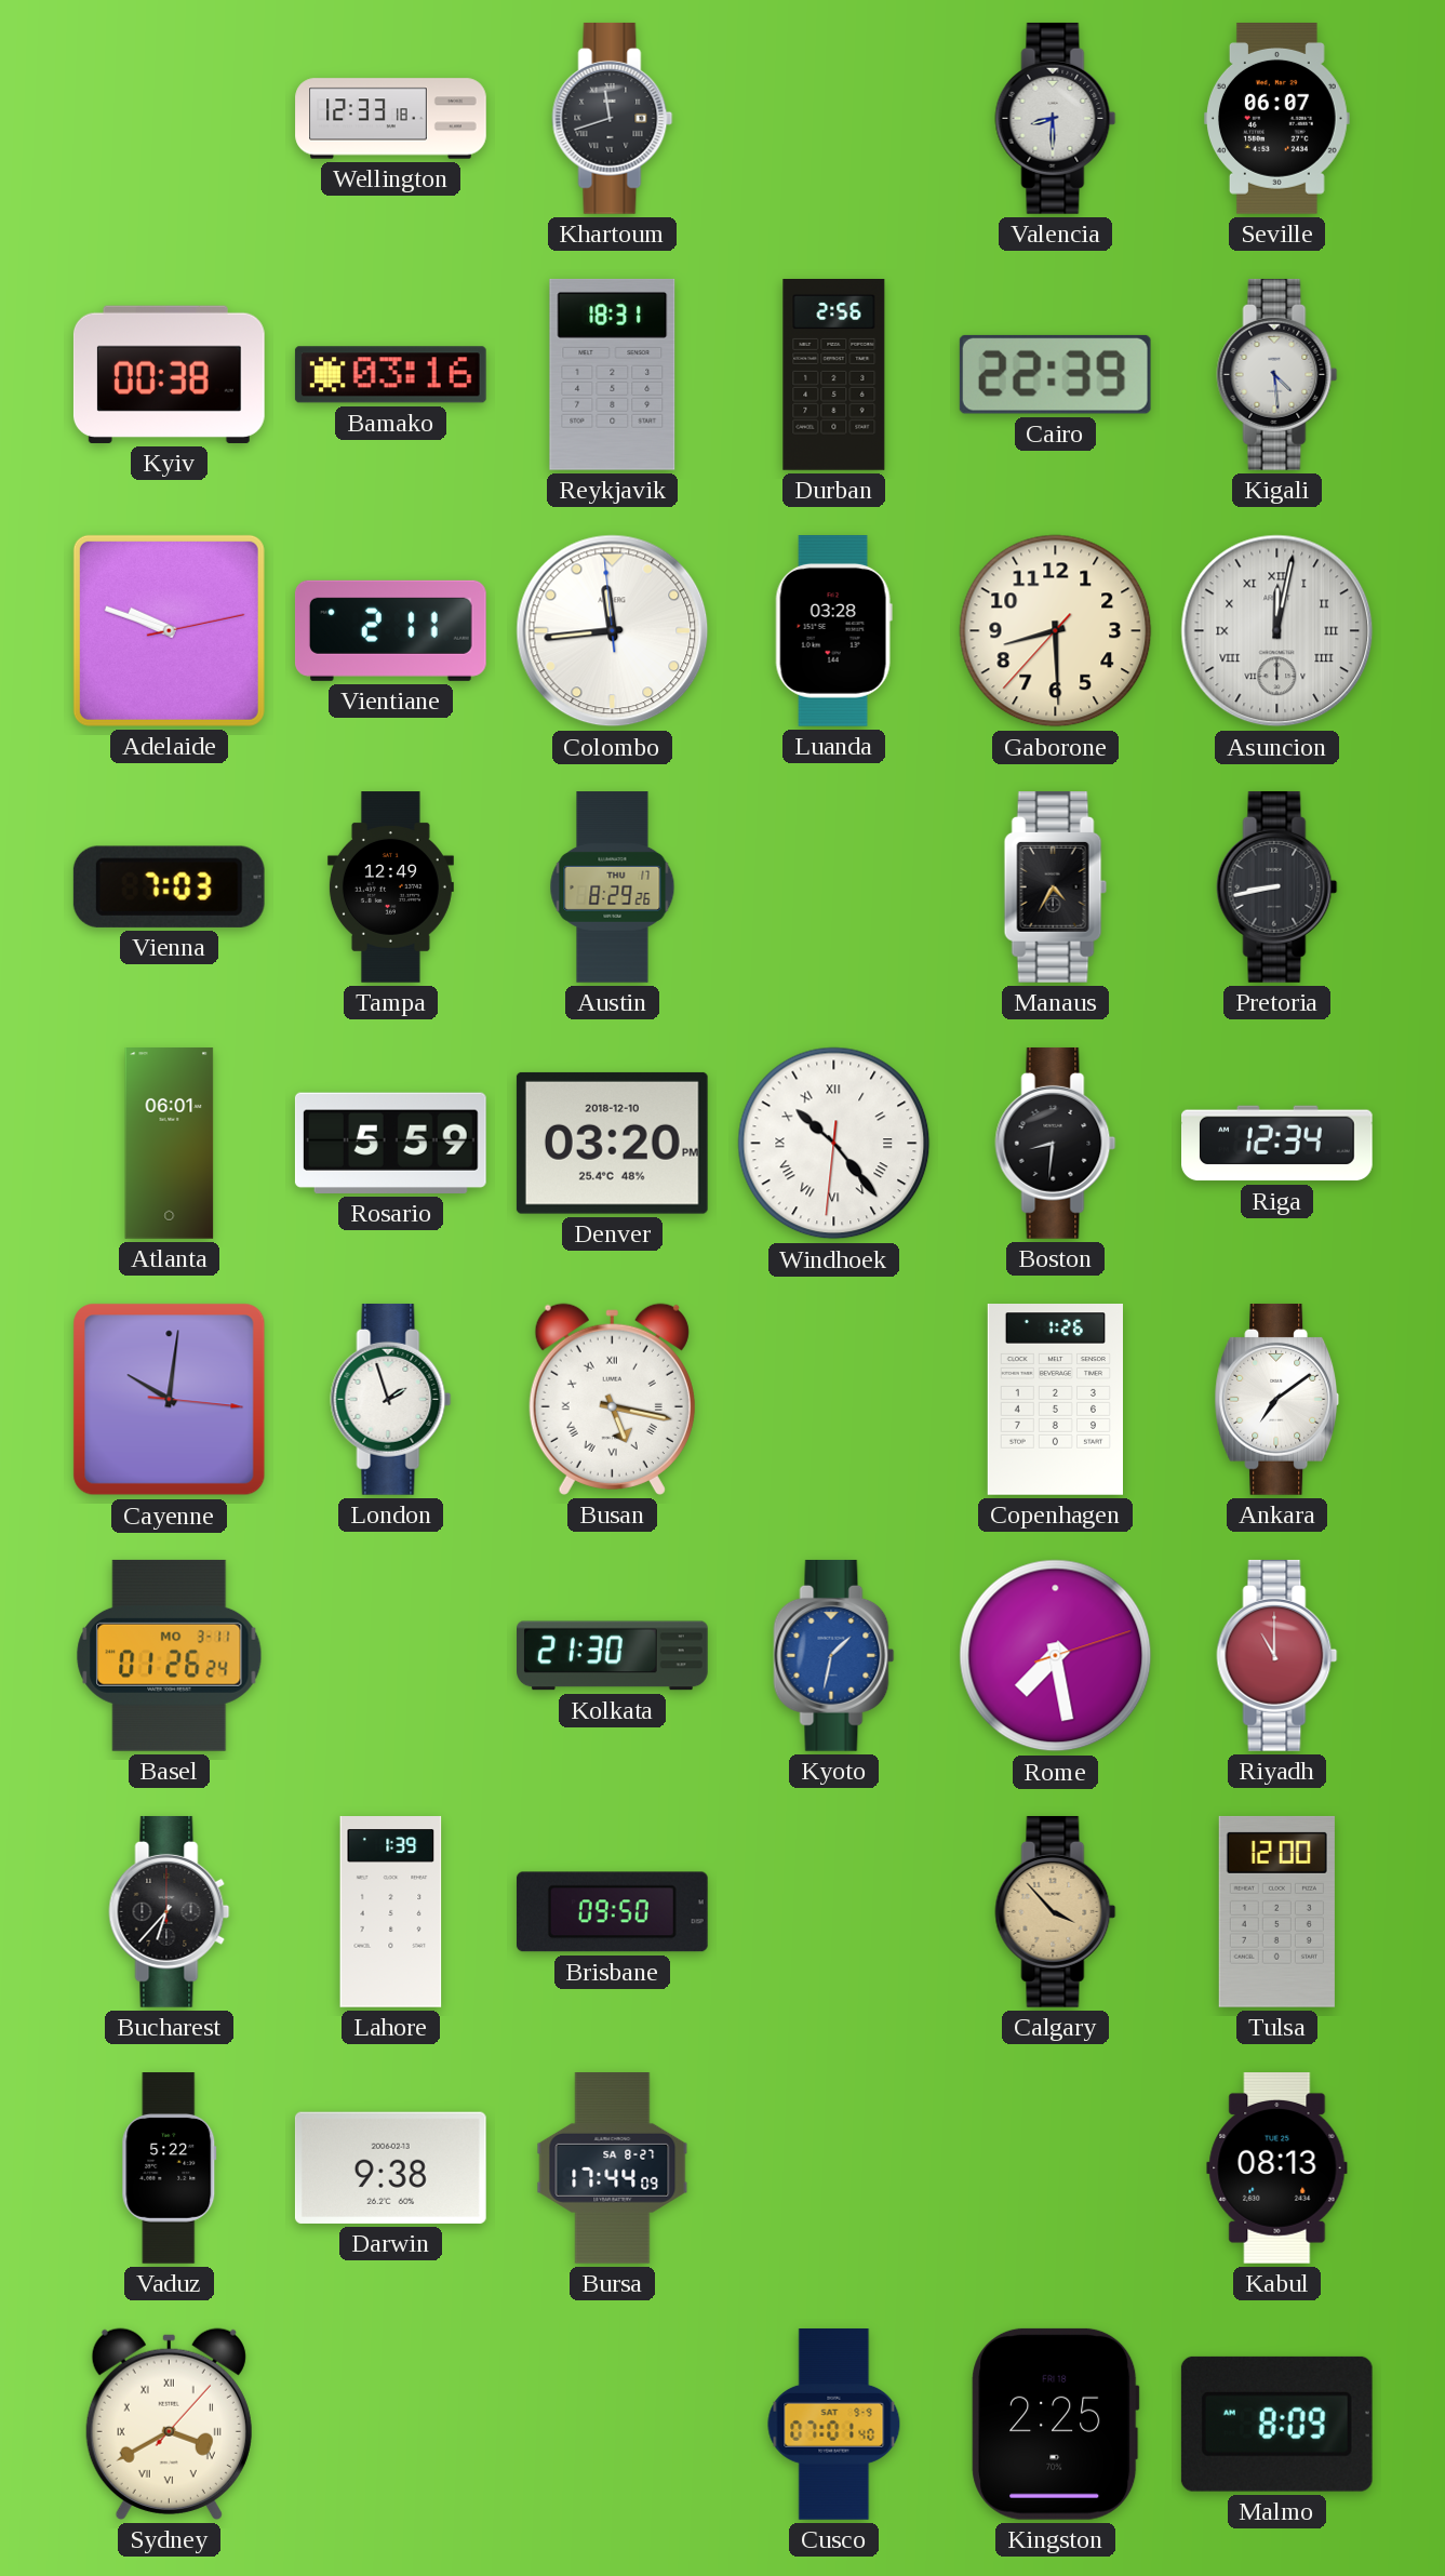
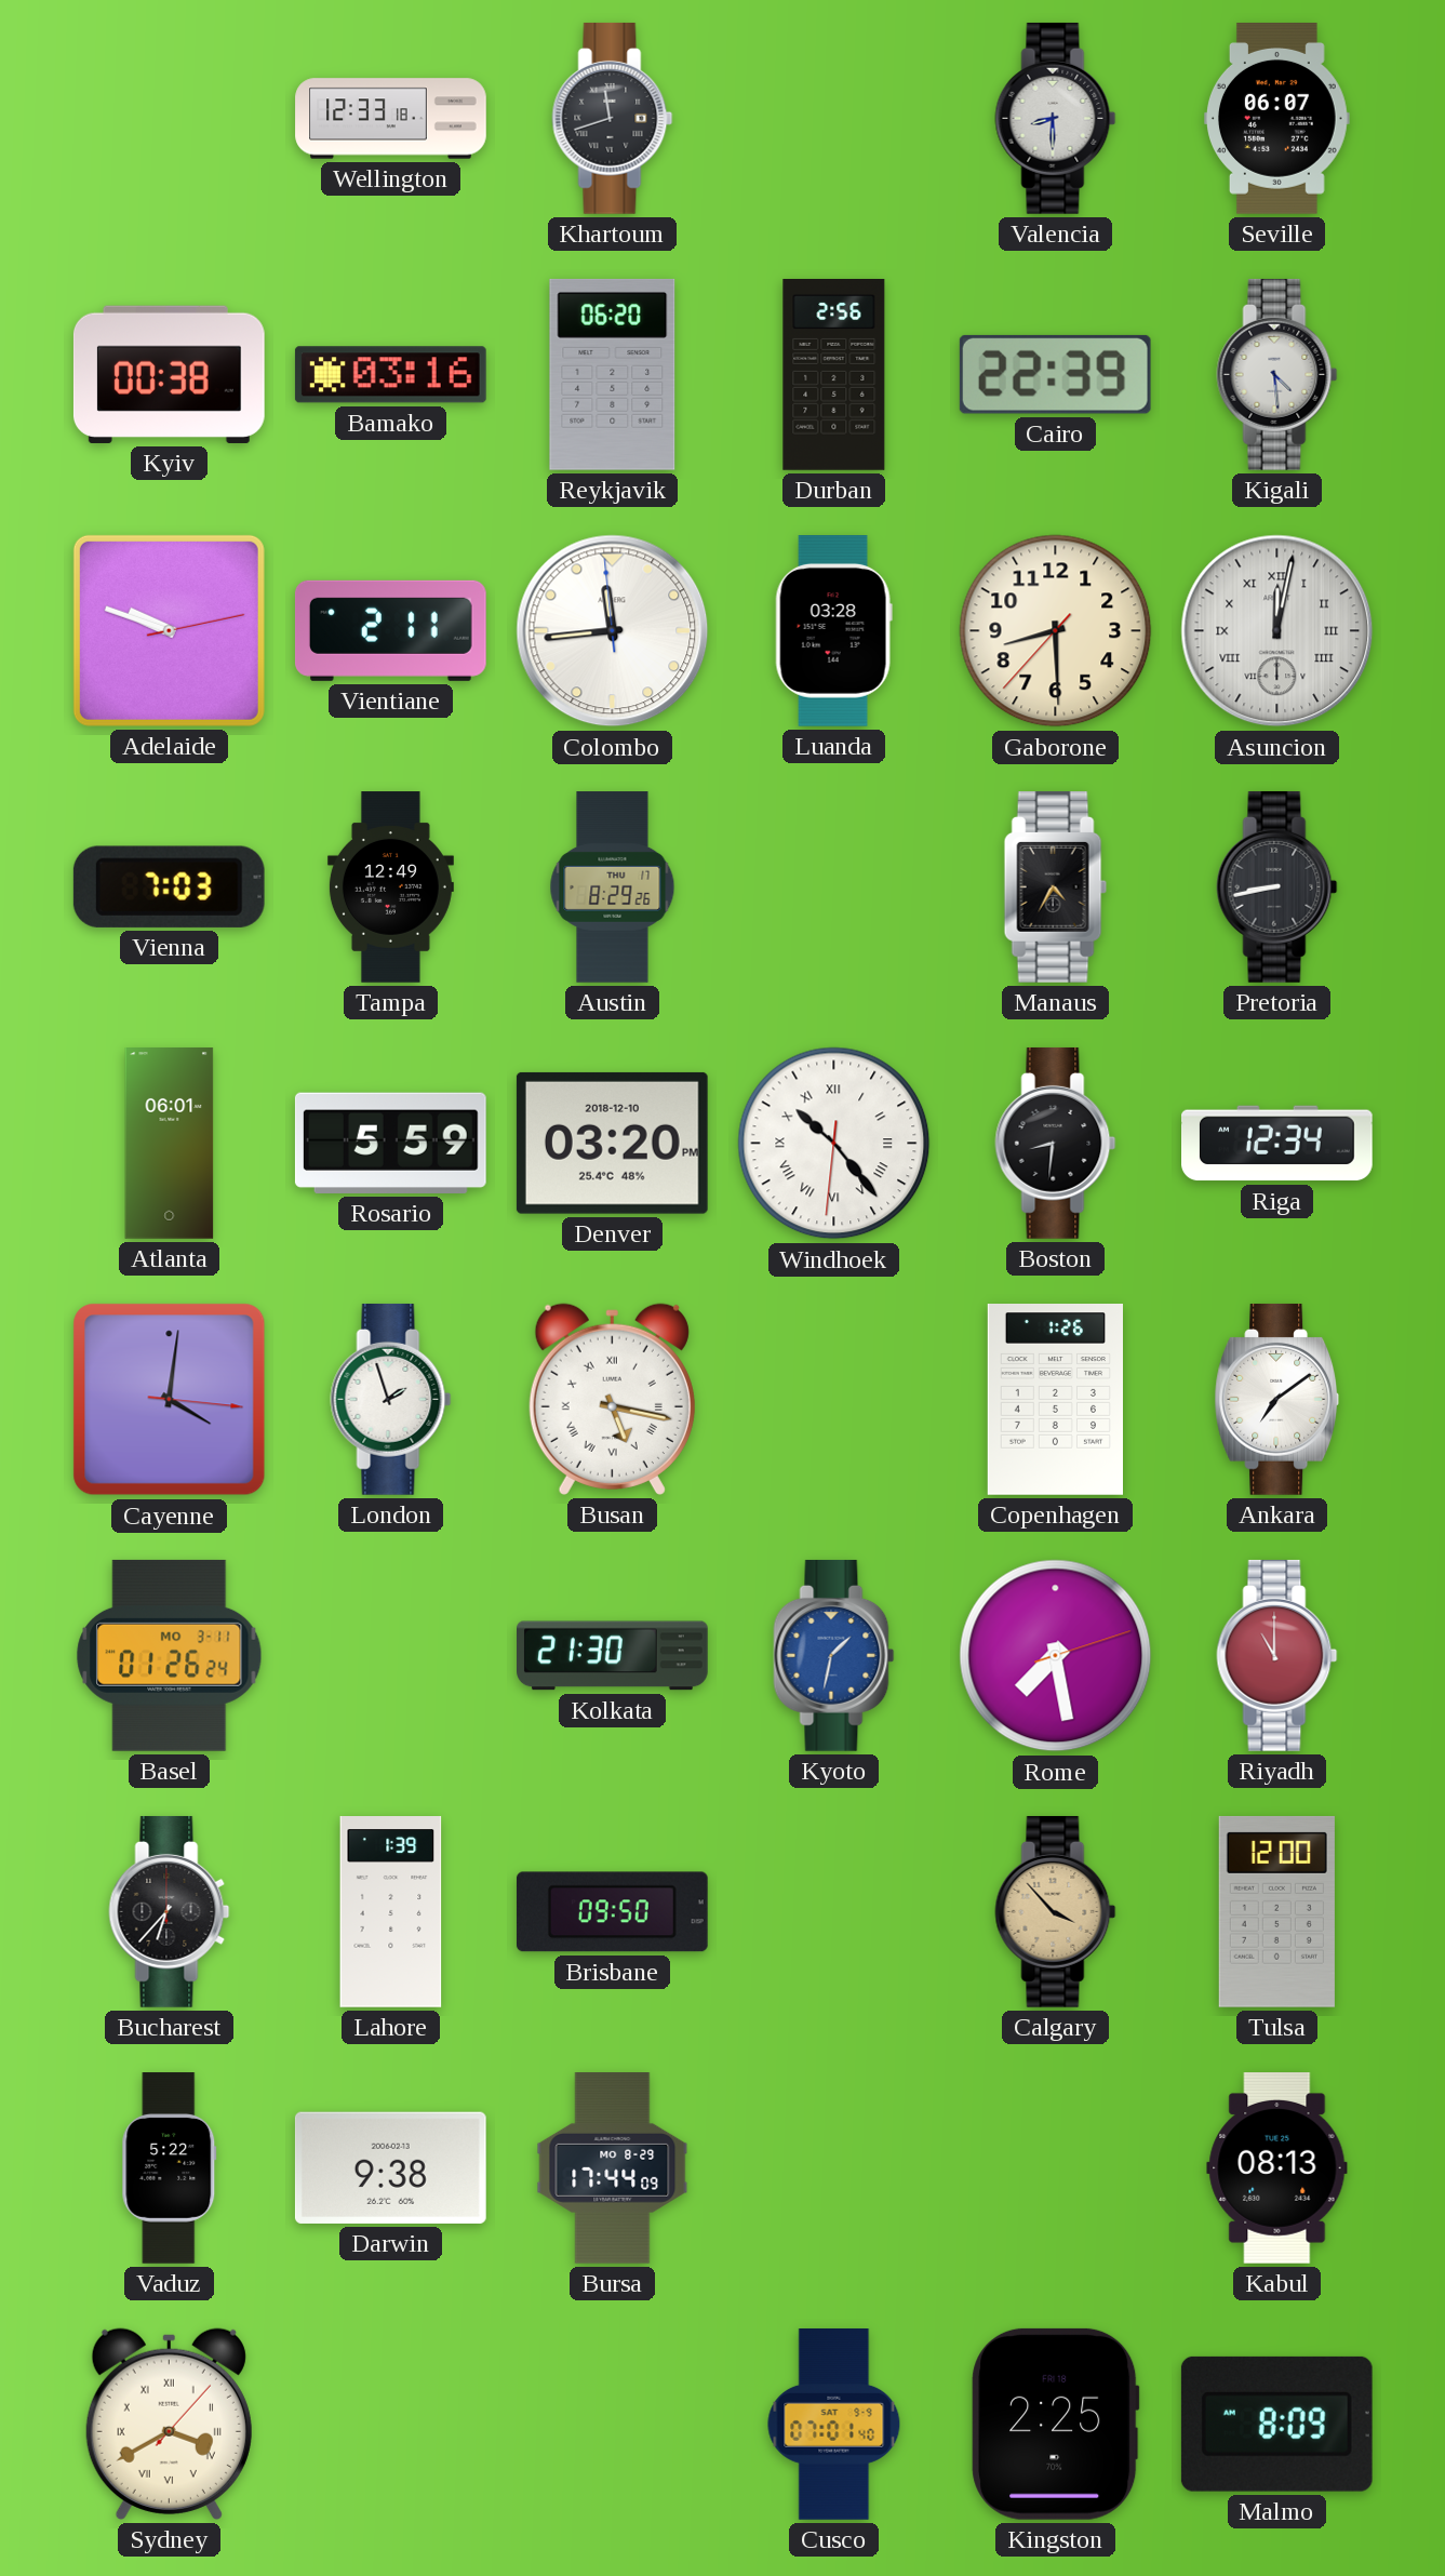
Reykjavik: 18:31 -> 06:20
Cayenne: 10:01 -> 4:01
Bursa date: SA 8-27 -> MO 8-29
